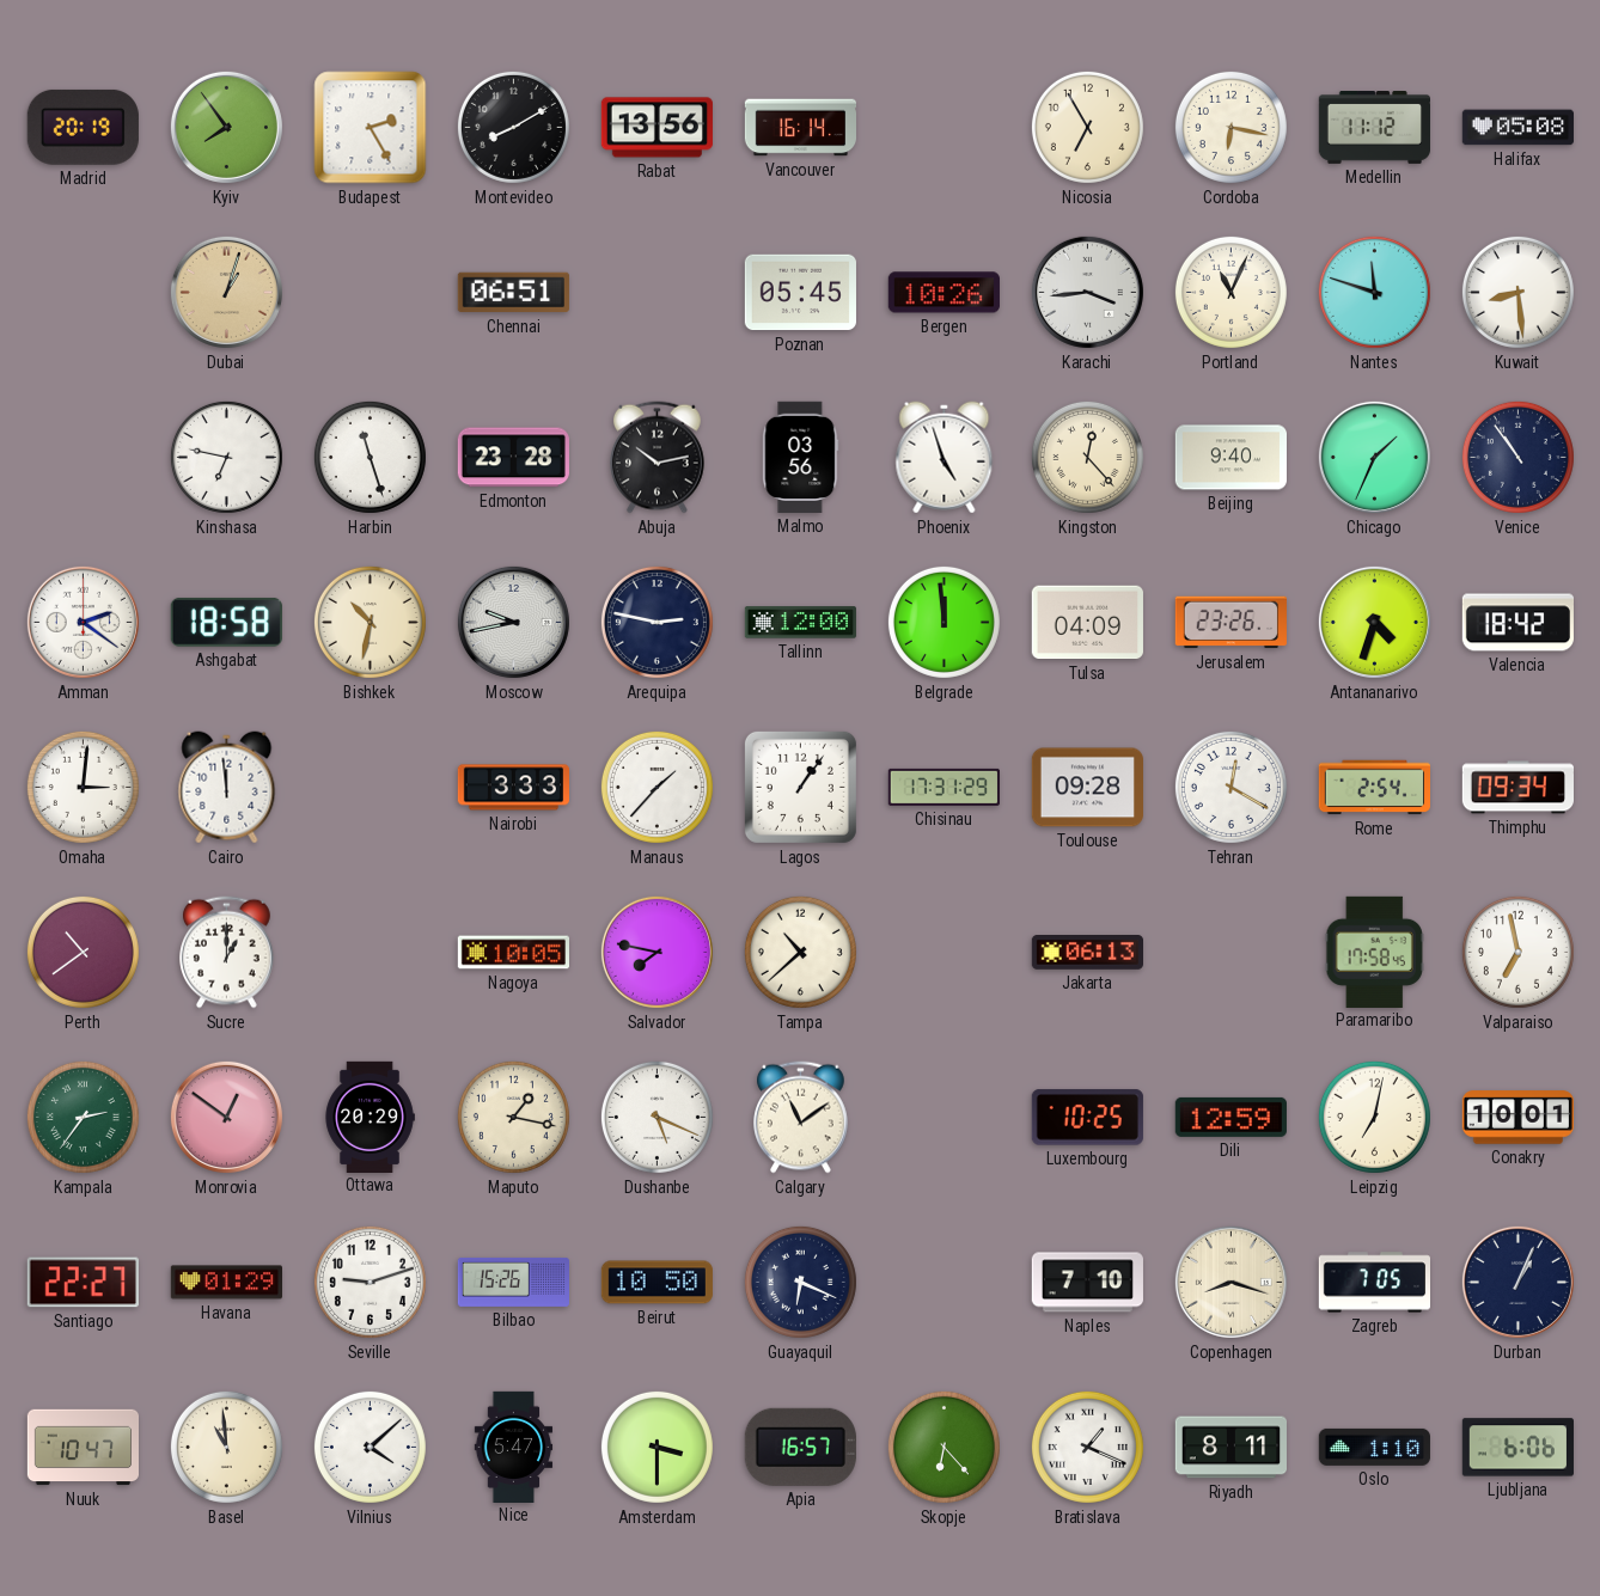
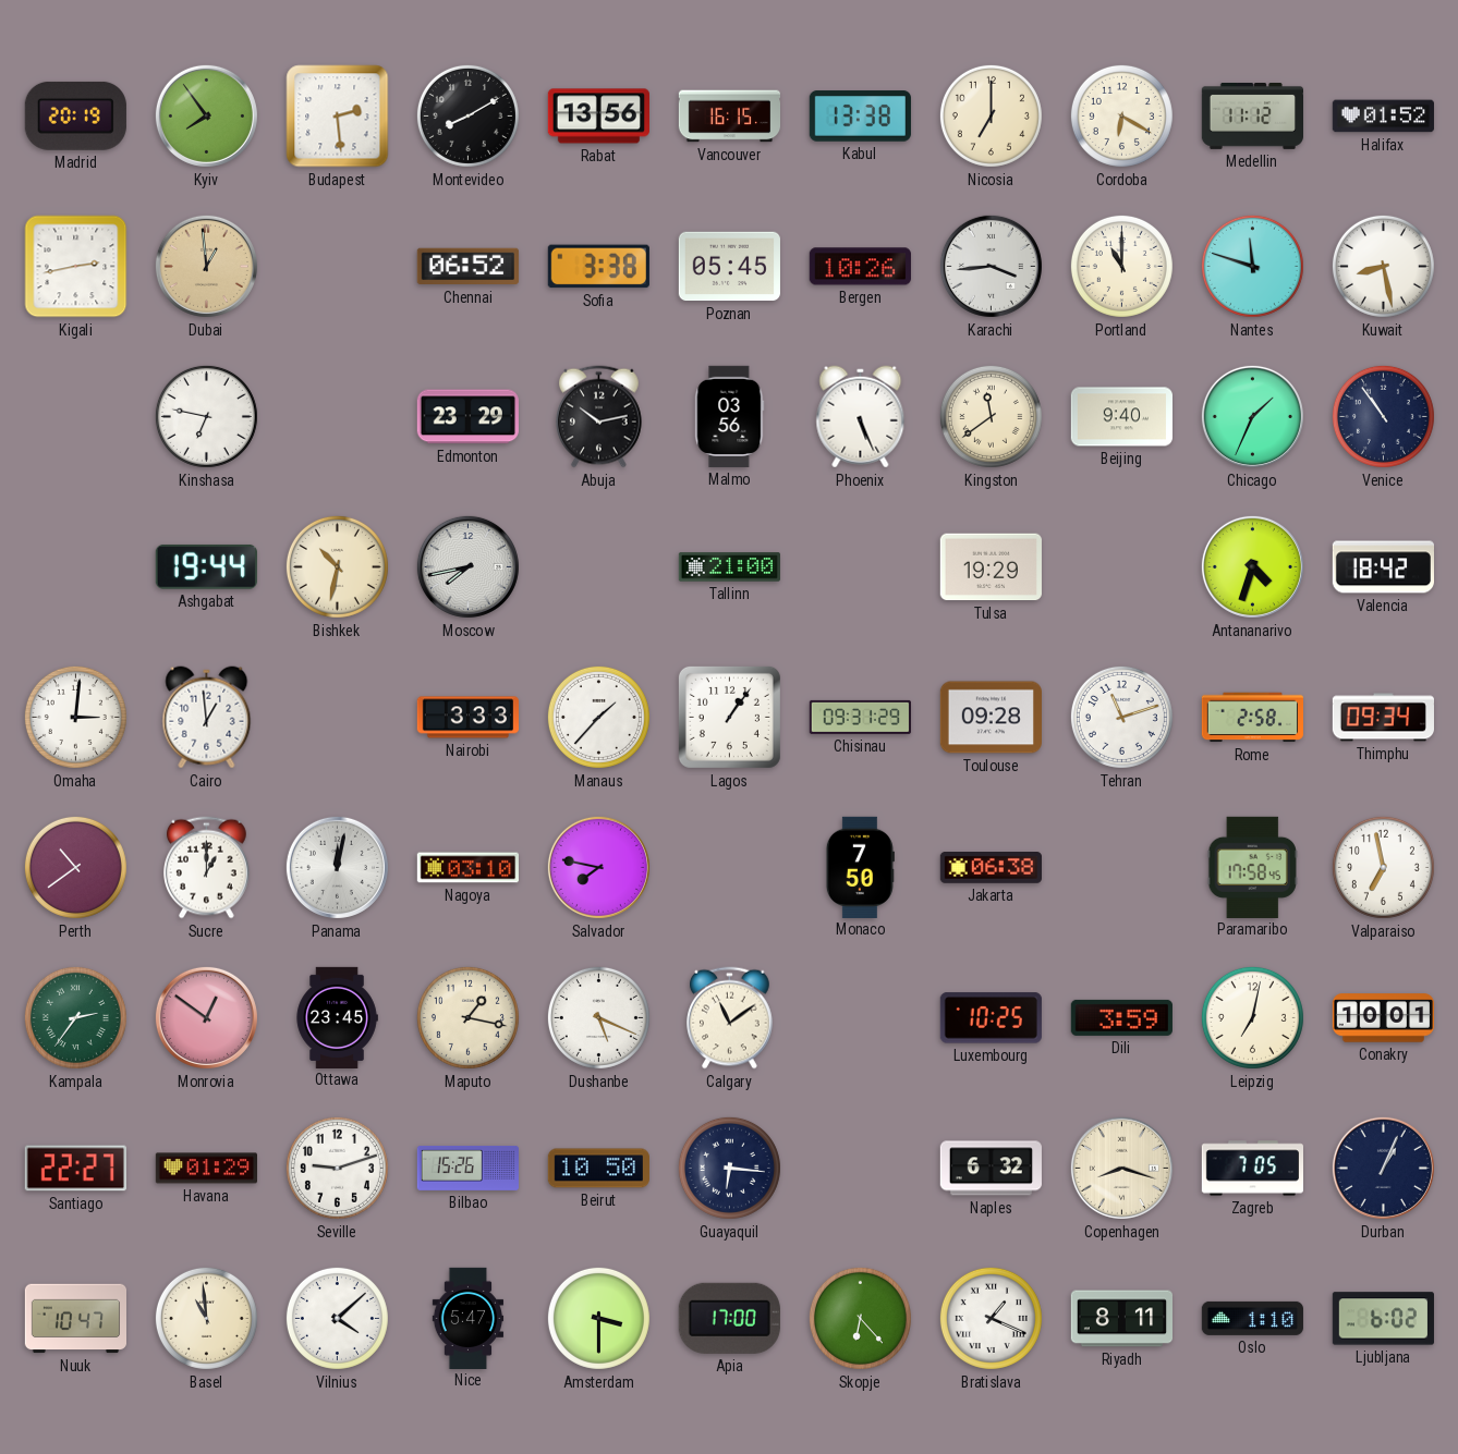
Budapest: 2:25 -> 2:29
Vancouver: 16:14 -> 16:15
Kabul: none -> 13:38
Nicosia: 6:55 -> 7:00
Cordoba: 6:17 -> 6:20
Halifax: 05:08 -> 01:52
Kigali: none -> 2:43
Dubai: 1:03 -> 12:59
Chennai: 06:51 -> 06:52
Sofia: none -> 3:38
Portland: 11:04 -> 11:00
Kuwait: 8:29 -> 8:28
Harbin: 11:27 -> none
Edmonton: 23:28 -> 23:29
Phoenix: 4:57 -> 5:26
Kingston: 12:23 -> 11:39
Amman: 2:21 -> none
Ashgabat: 18:58 -> 19:44
Moscow: 9:43 -> 7:43
Arequipa: 2:47 -> none
Tallinn: 12:00 -> 21:00
Belgrade: 11:59 -> none
Tulsa: 04:09 -> 19:29
Jerusalem: 23:26 -> none
Cairo: 11:59 -> 12:59
Chisinau: 17:31 -> 09:31
Tehran: 12:20 -> 11:12
Rome: 2:54 -> 2:58
Panama: none -> 12:02
Nagoya: 10:05 -> 03:10
Tampa: 10:38 -> none
Monaco: none -> 7:50
Jakarta: 06:13 -> 06:38
Ottawa: 20:29 -> 23:45
Dili: 12:59 -> 3:59
Guayaquil: 6:19 -> 6:16
Naples: 7:10 -> 6:32
Apia: 16:57 -> 17:00
Ljubljana: 6:06 -> 6:02
